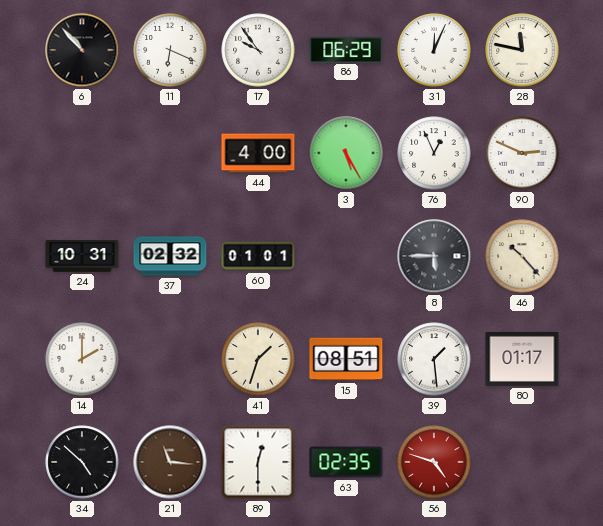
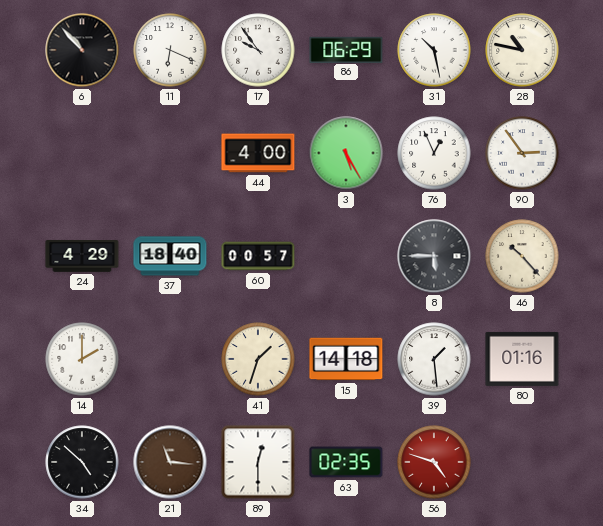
31: 12:04 -> 10:28
28: 11:47 -> 10:47
90: 2:49 -> 2:54
24: 10:31 -> 4:29
37: 02:32 -> 18:40
60: 01:01 -> 00:57
15: 08:51 -> 14:18
80: 01:17 -> 01:16
